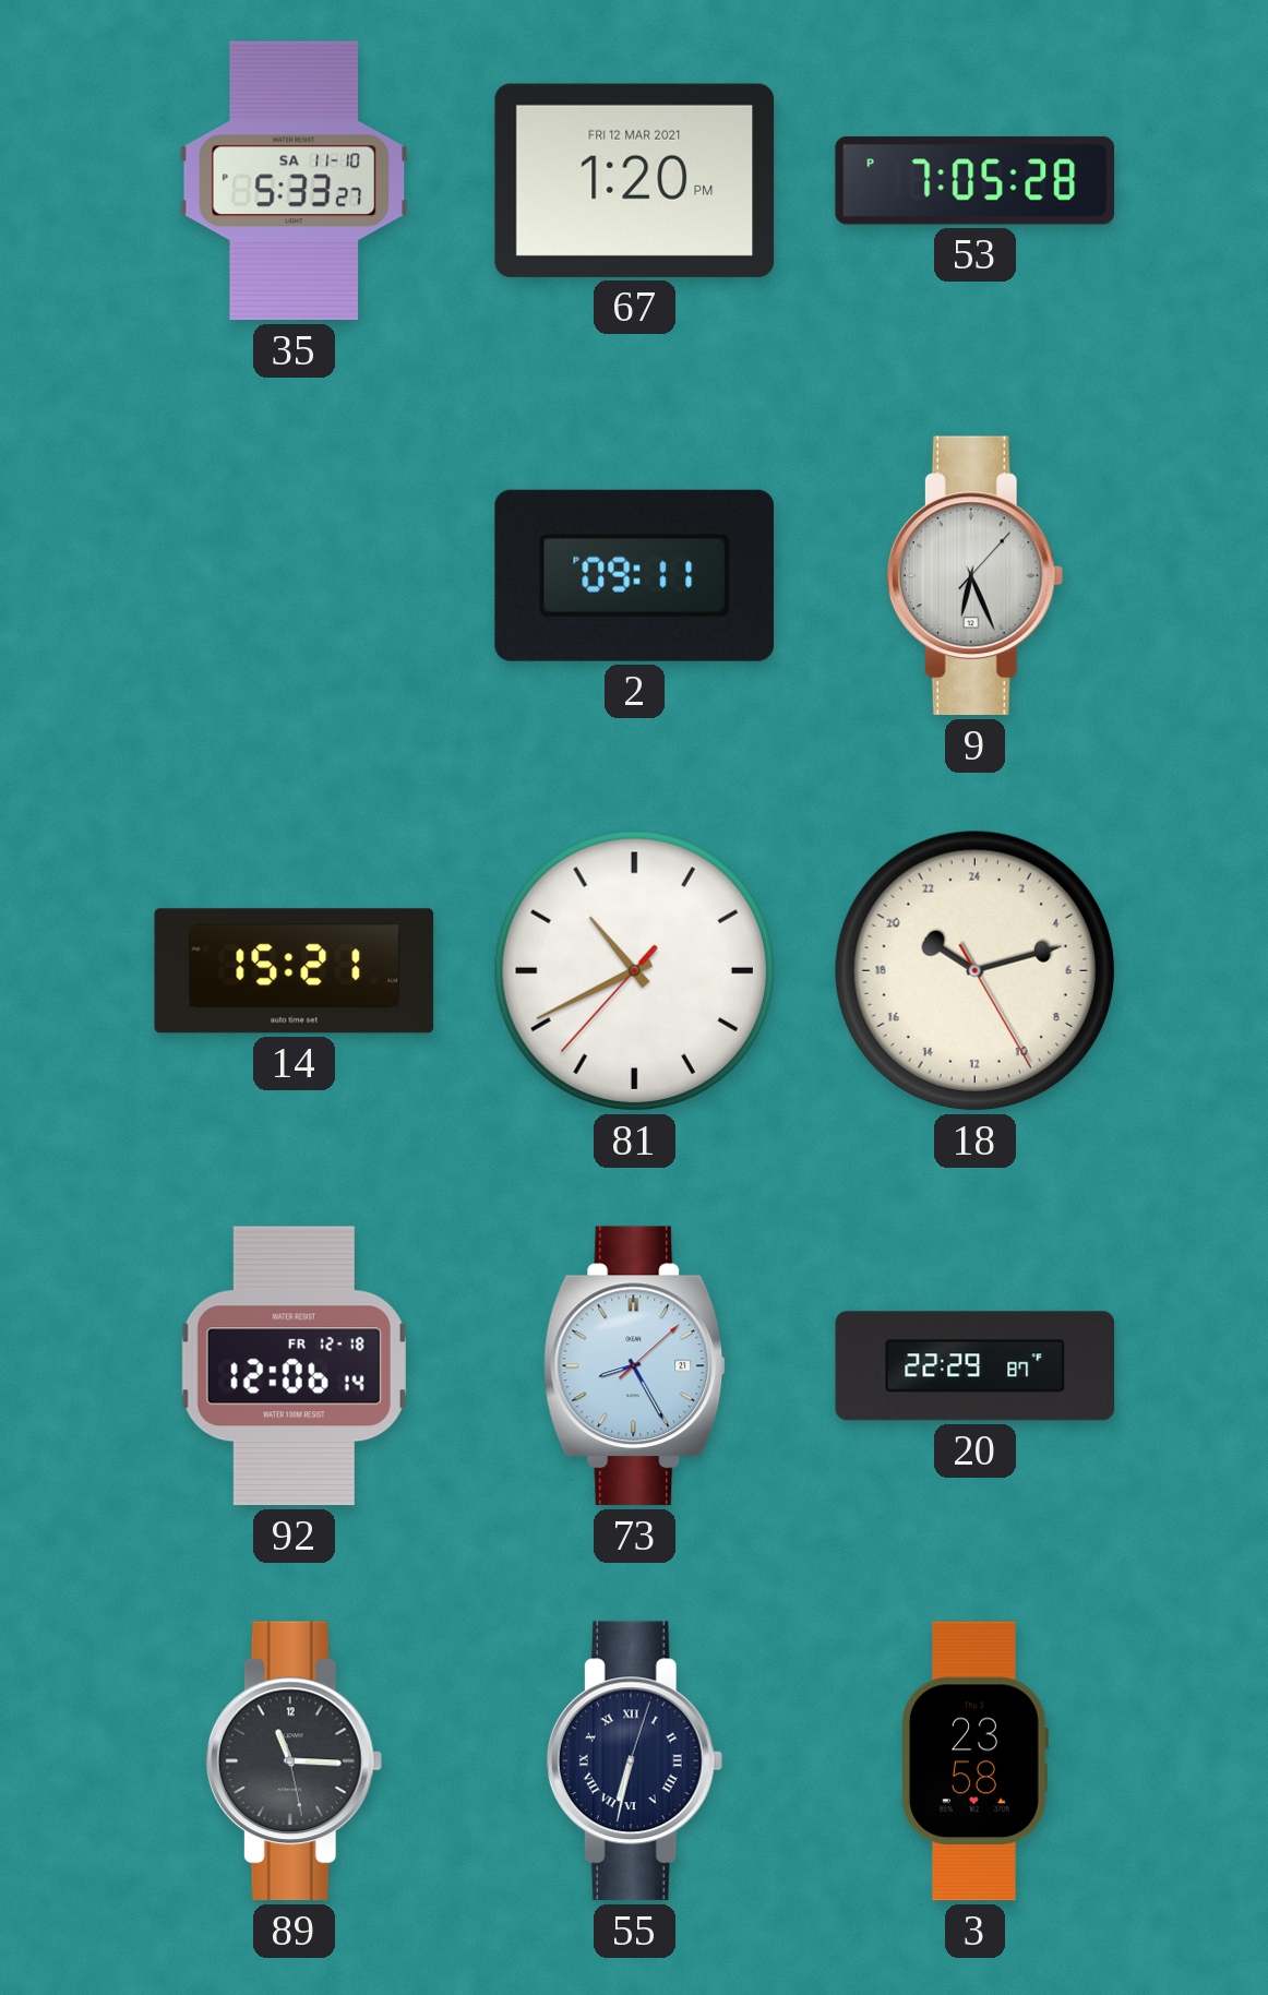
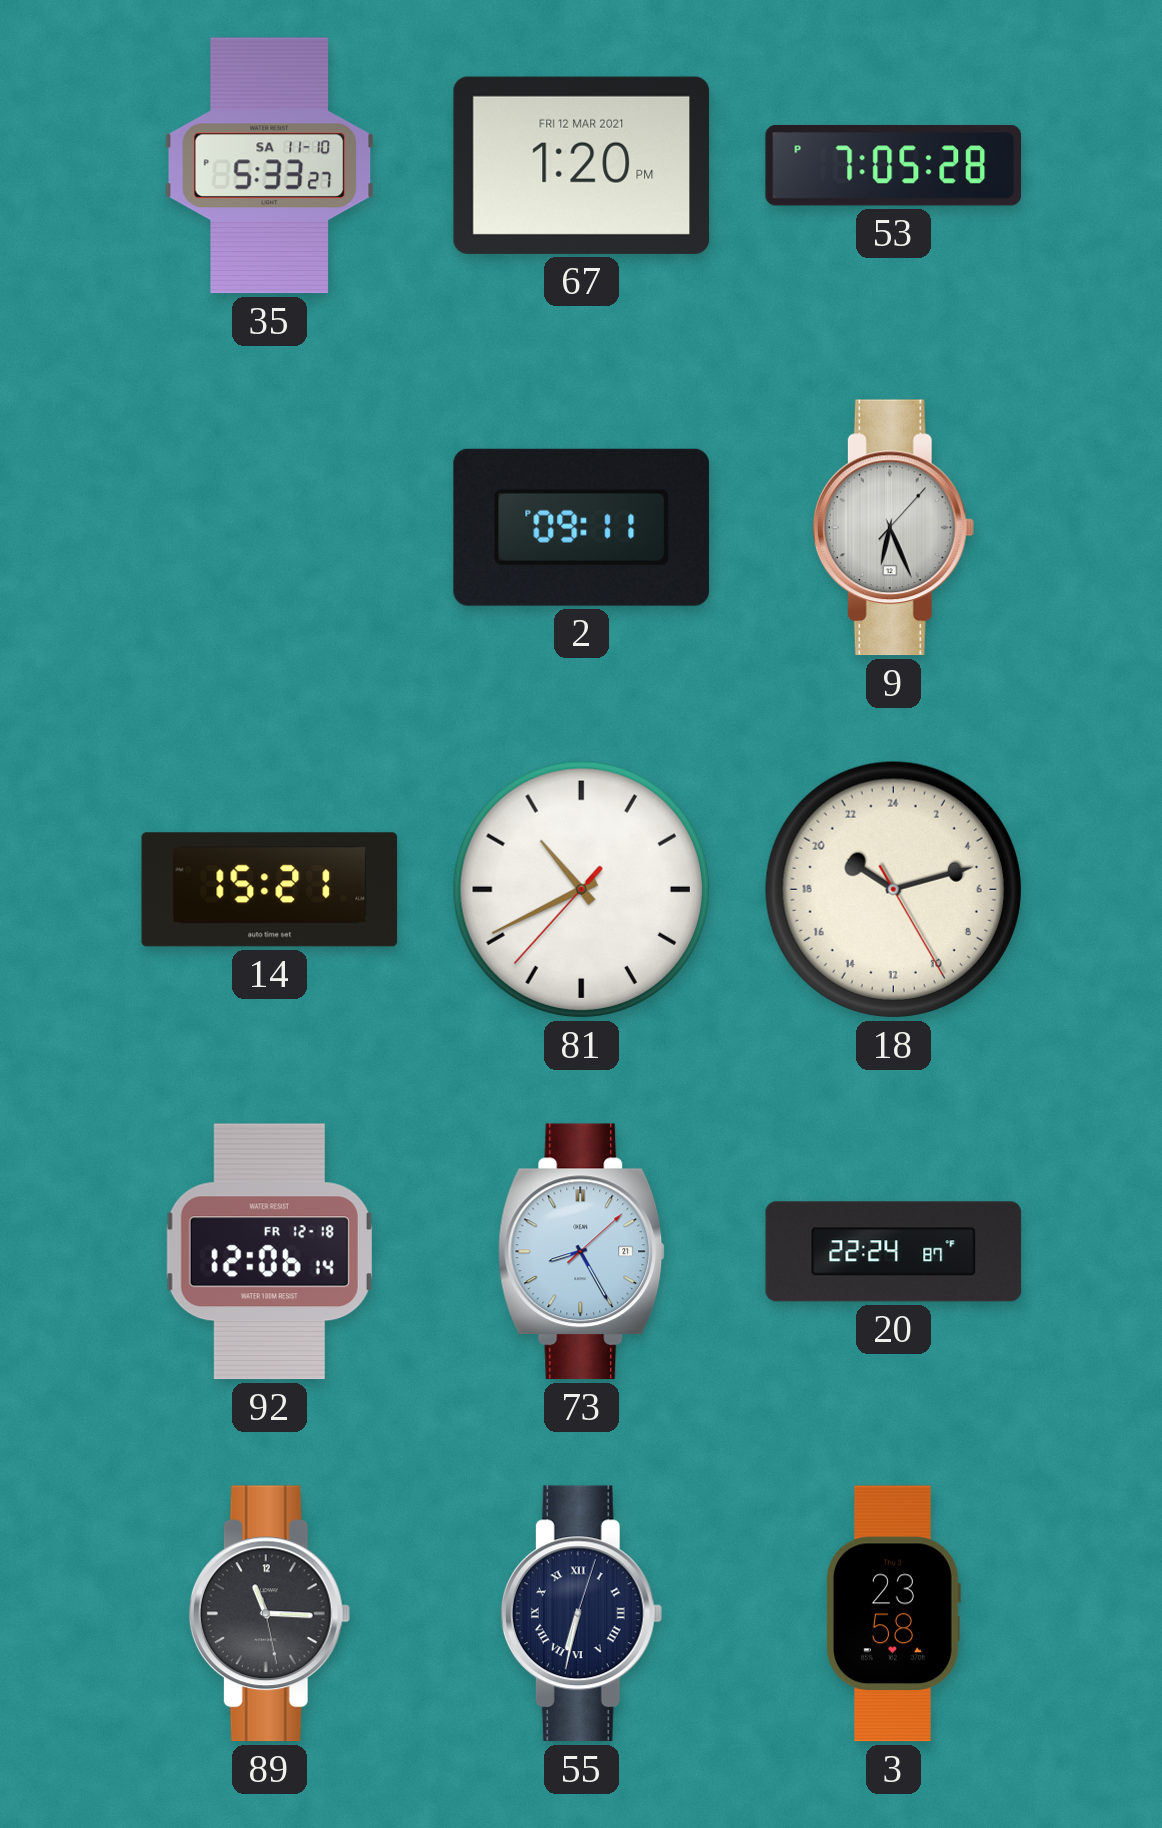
20: 22:29 -> 22:24
